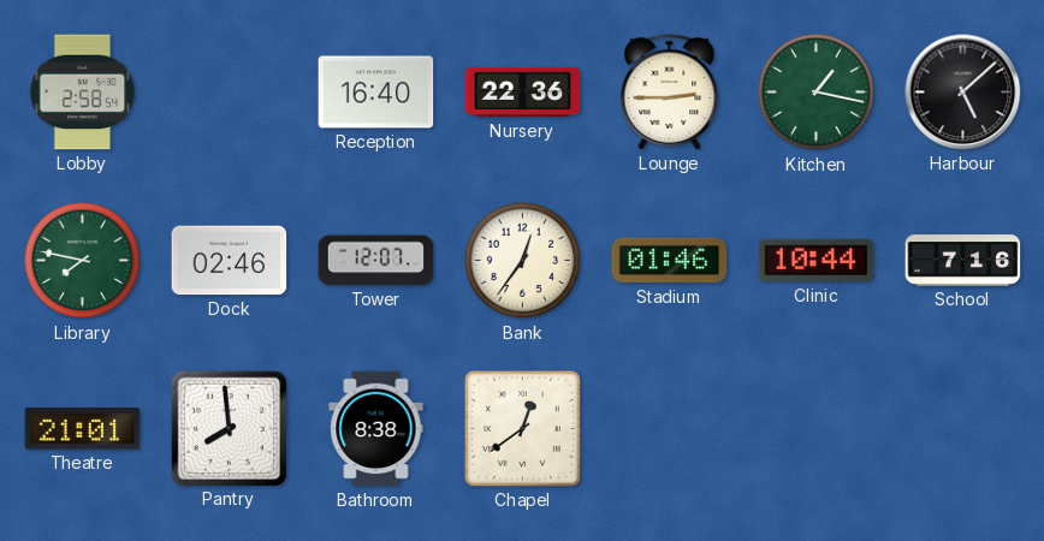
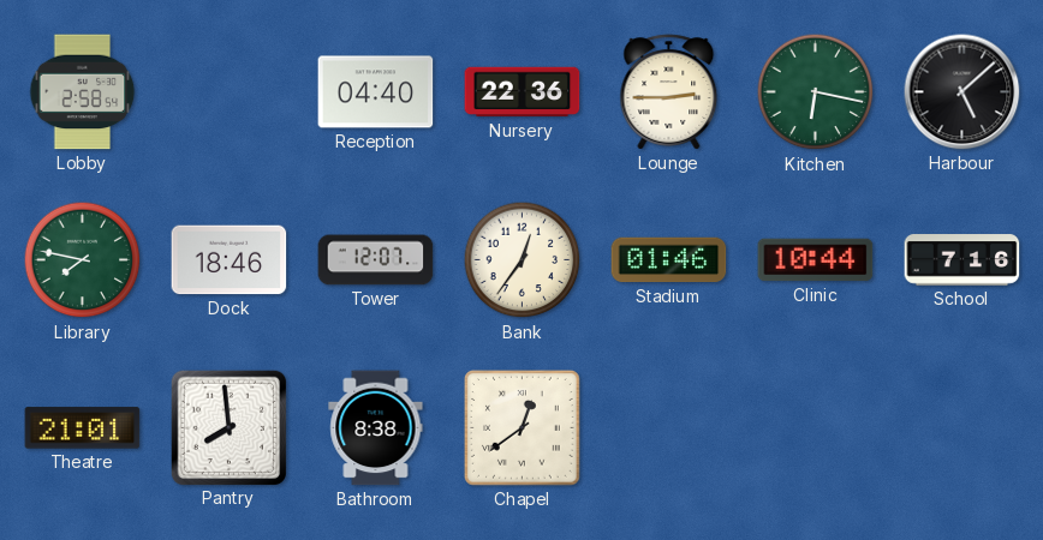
Reception: 16:40 -> 04:40
Kitchen: 1:17 -> 6:17
Dock: 02:46 -> 18:46
